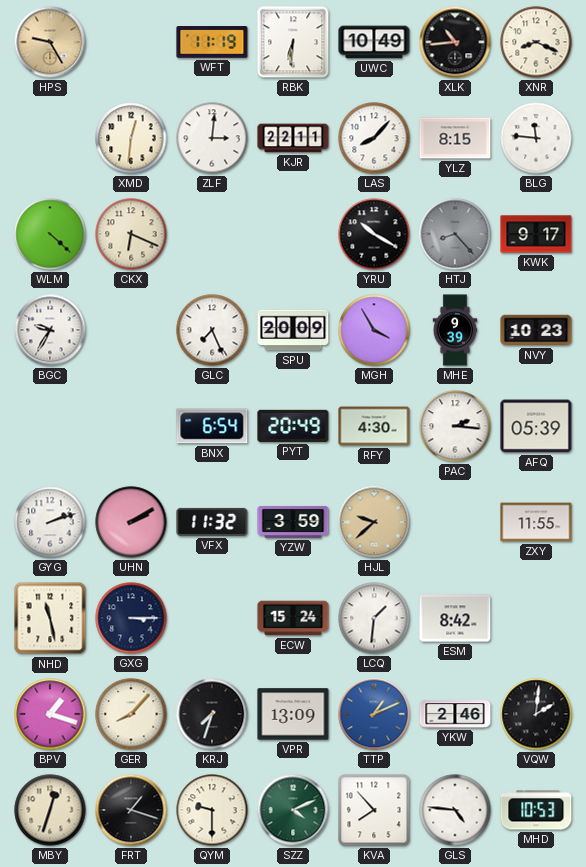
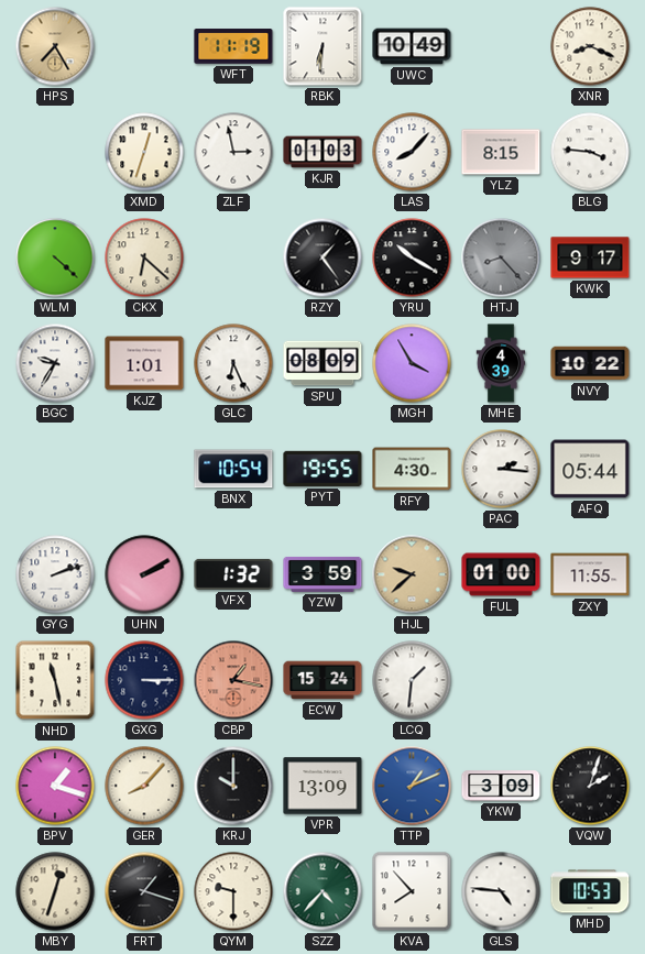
HPS: 9:25 -> 7:25
XLK: 10:44 -> none
XMD: 12:31 -> 12:33
ZLF: 3:01 -> 2:58
KJR: 22:11 -> 01:03
BLG: 11:46 -> 3:46
CKX: 6:19 -> 6:22
RZY: none -> 1:24
KJZ: none -> 1:01
GLC: 7:26 -> 6:26
SPU: 20:09 -> 08:09
MHE: 9:39 -> 4:39
NVY: 10:23 -> 10:22
BNX: 6:54 -> 10:54
PYT: 20:49 -> 19:55
AFQ: 05:39 -> 05:44
VFX: 11:32 -> 1:32
FUL: none -> 01:00
CBP: none -> 1:17
ESM: 8:42 -> none
KRJ: 7:33 -> 10:00
YKW: 2:46 -> 3:09
VQW: 2:01 -> 2:03
SZZ: 4:11 -> 4:37
